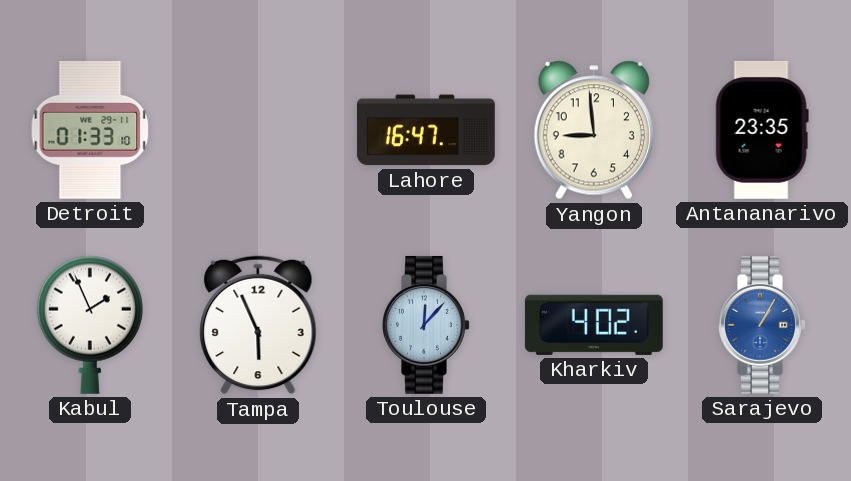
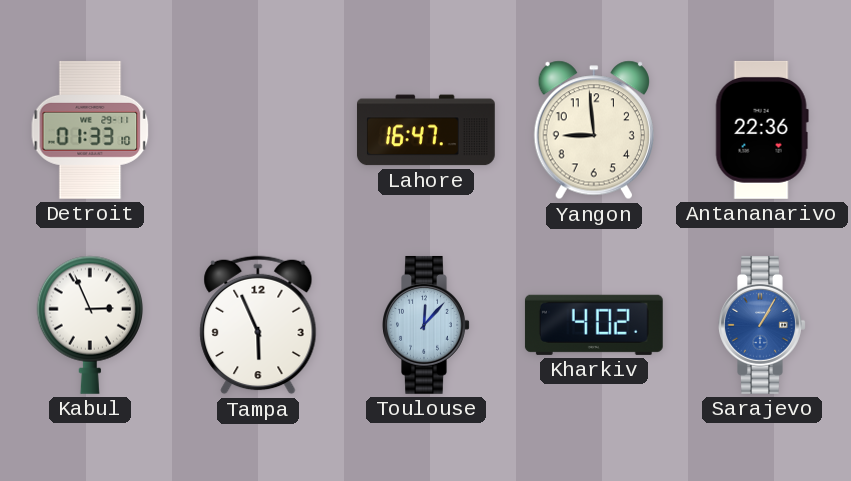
Antananarivo: 23:35 -> 22:36
Kabul: 1:56 -> 2:56
